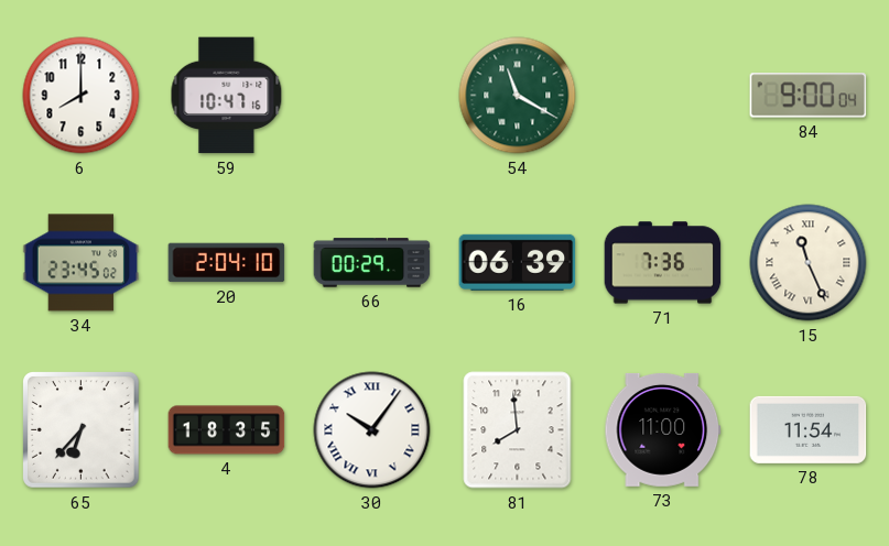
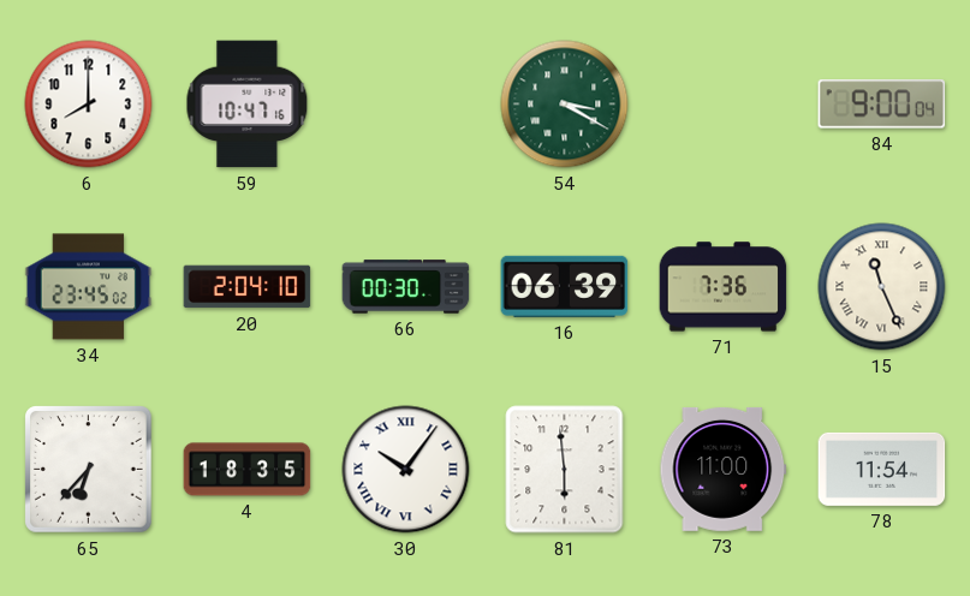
54: 11:20 -> 3:20
66: 00:29 -> 00:30
81: 7:59 -> 5:59
